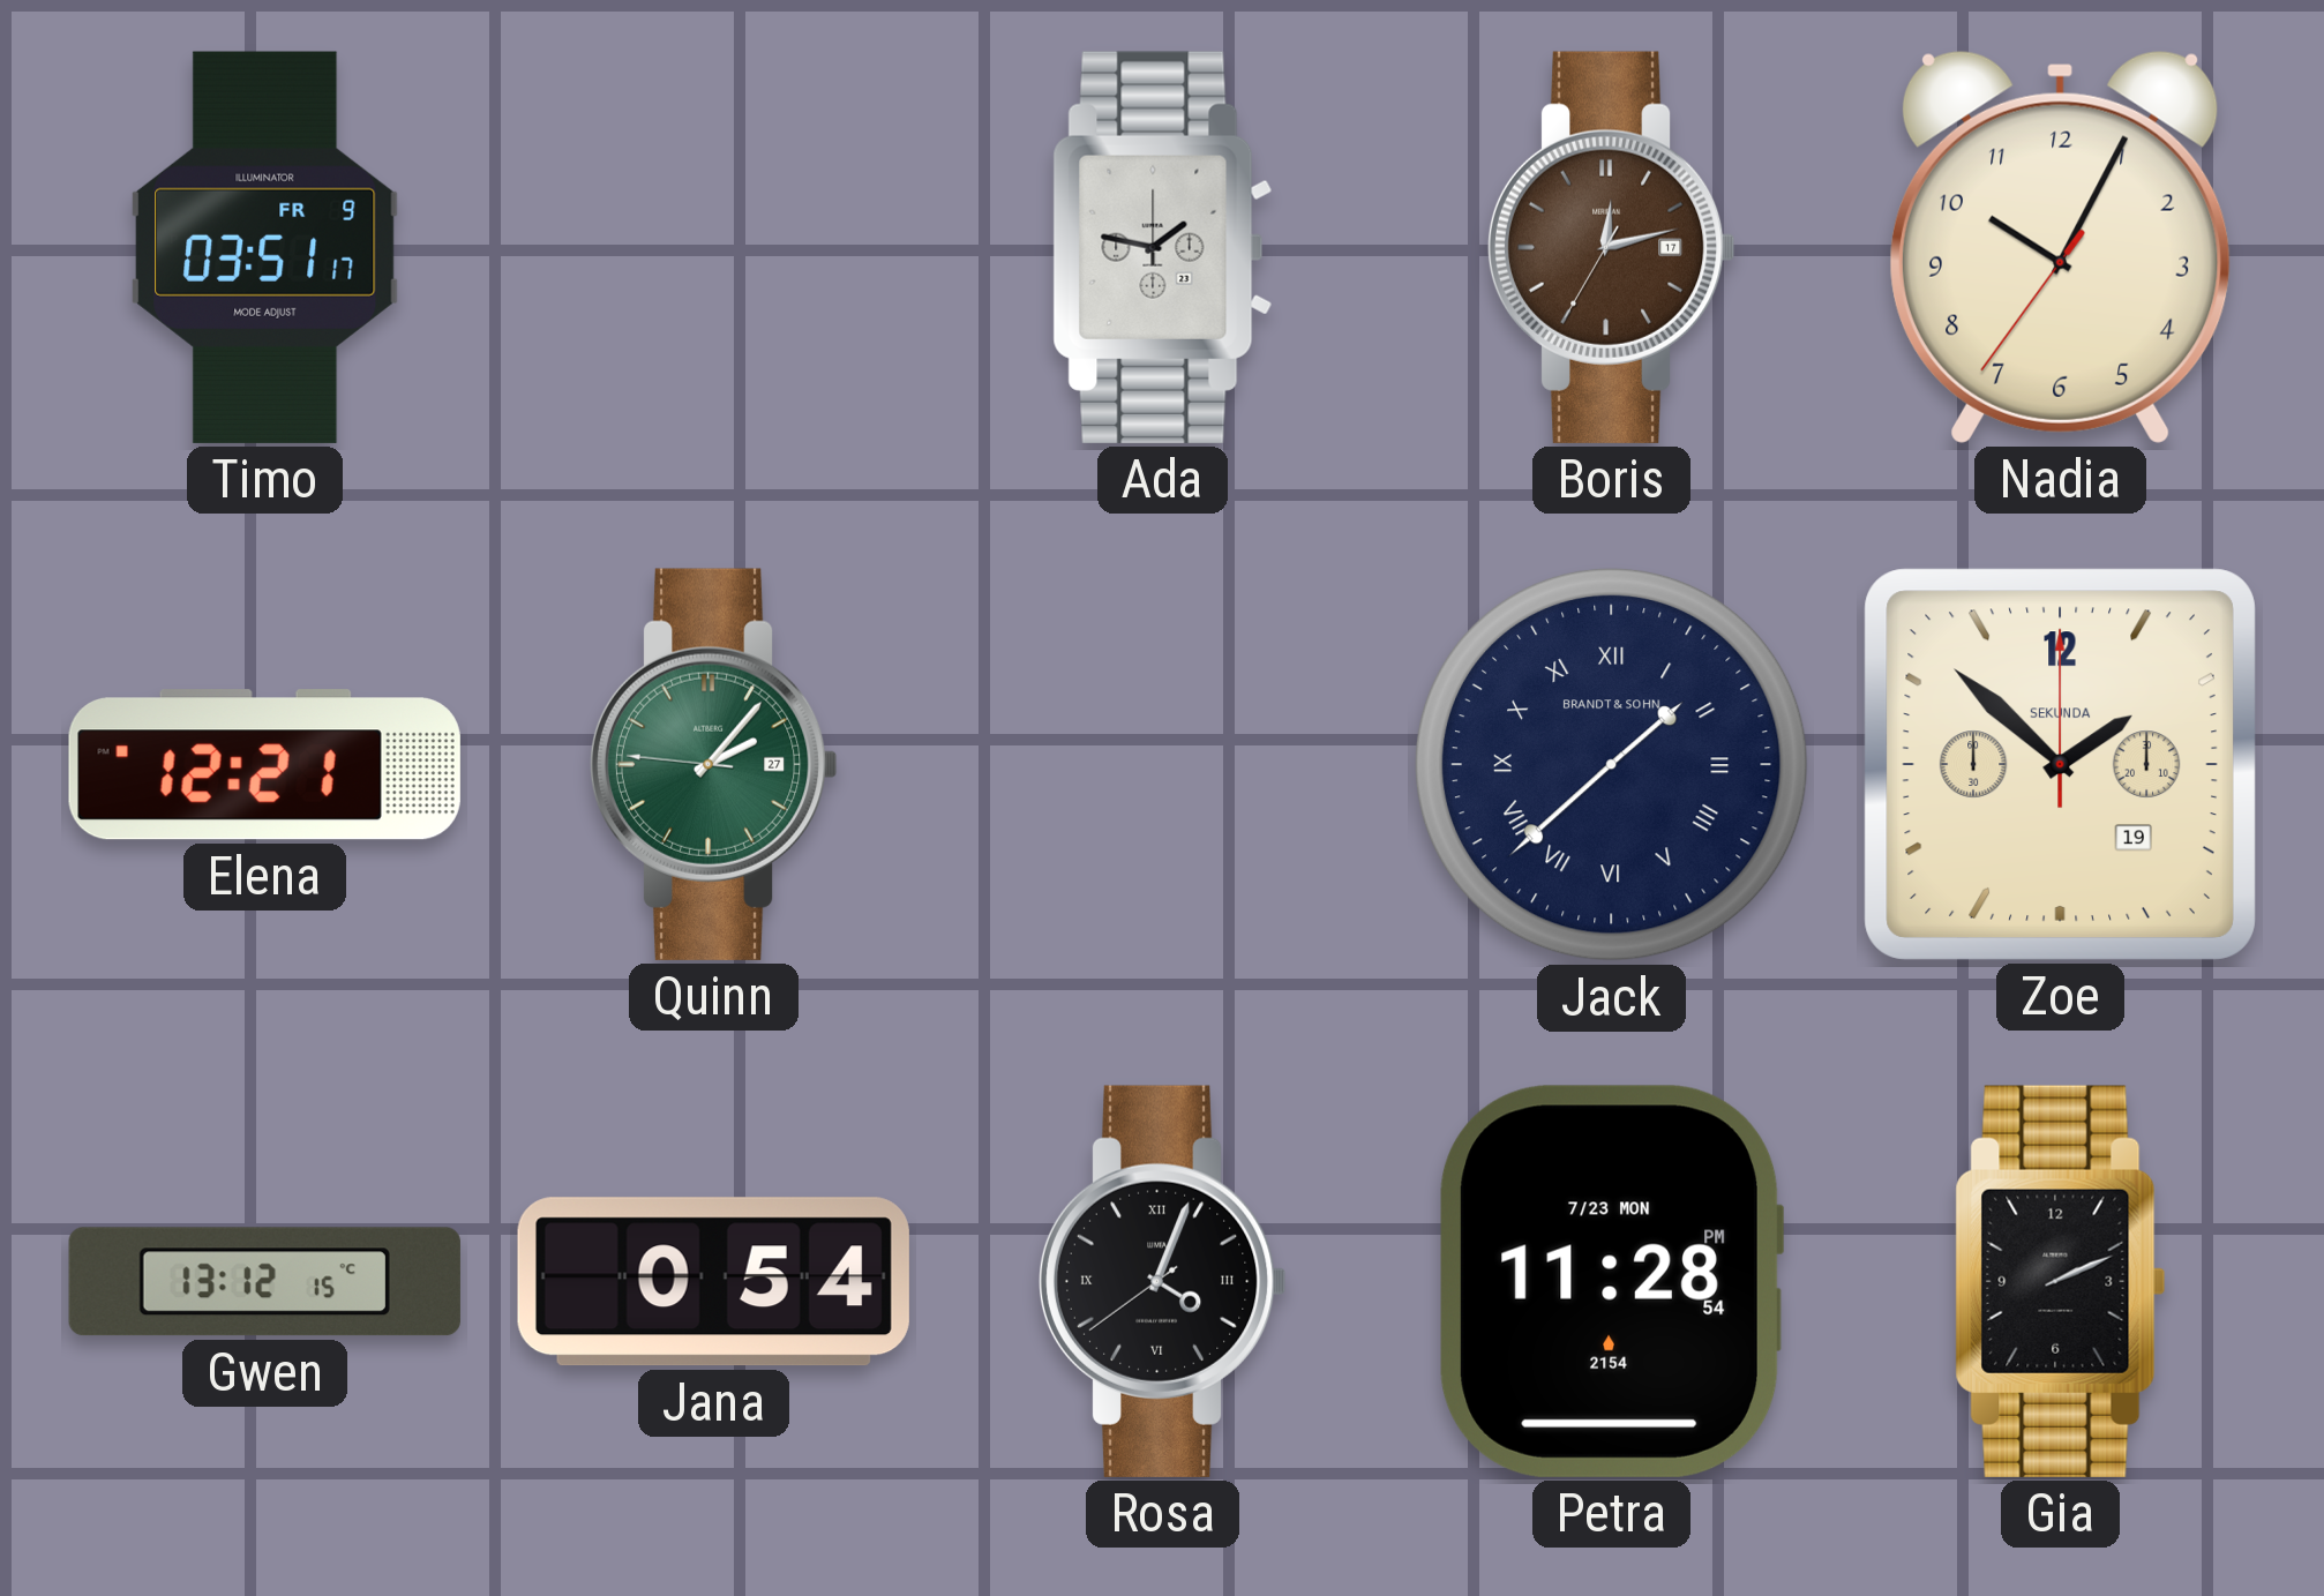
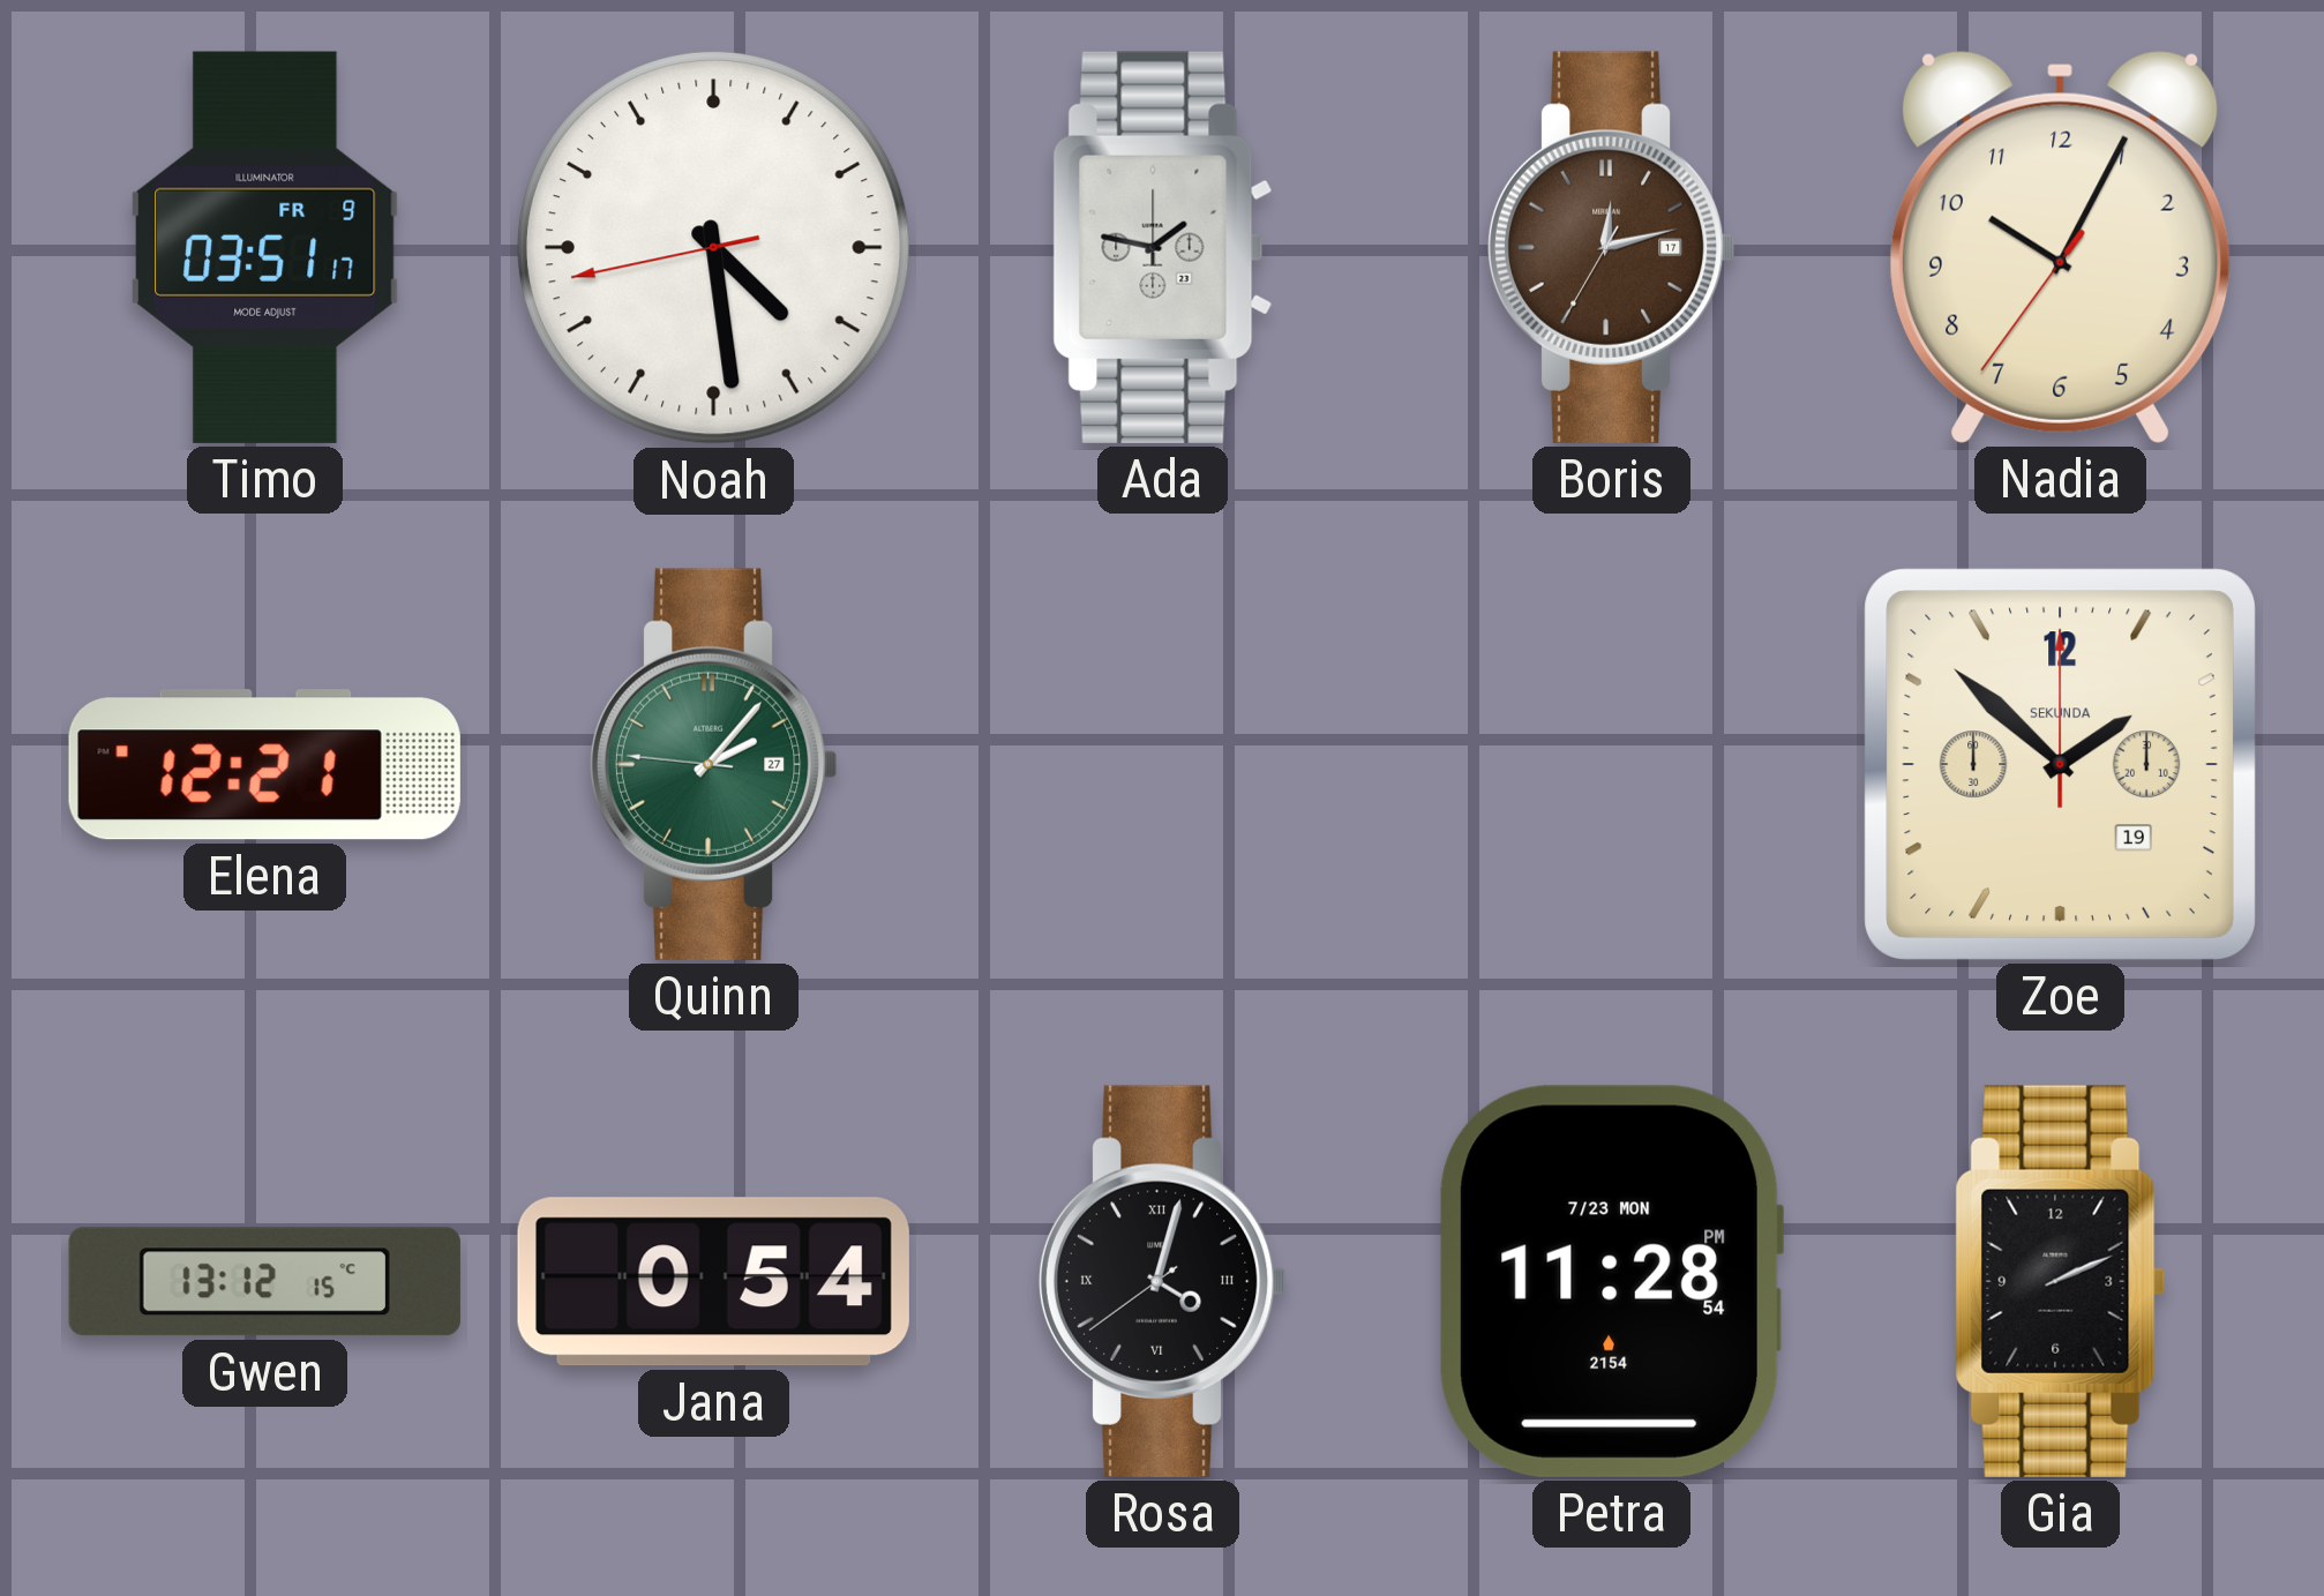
Noah: none -> 4:28
Jack: 1:38 -> none
Rosa: 4:03 -> 4:02
